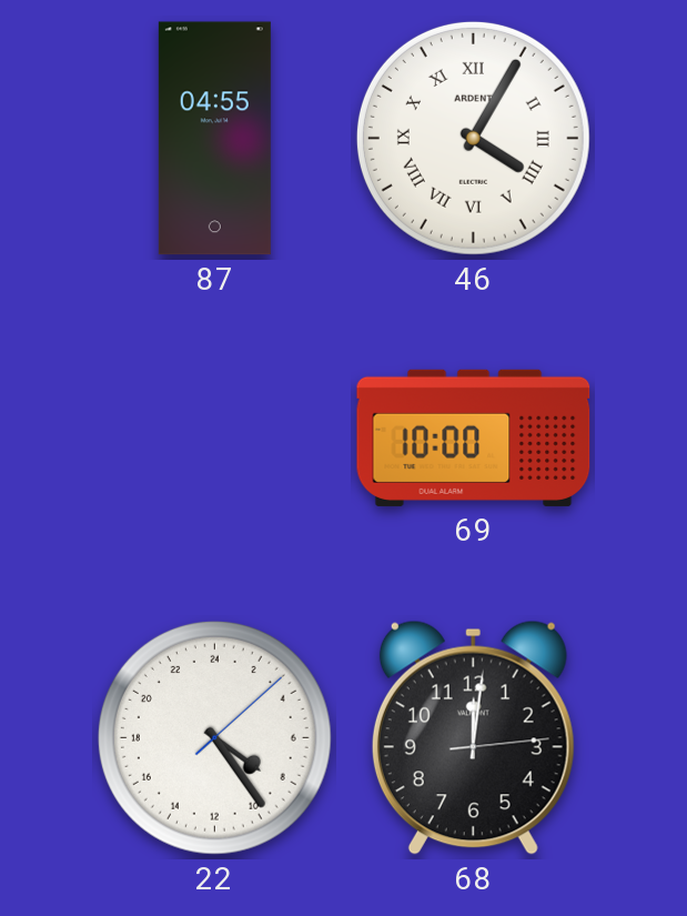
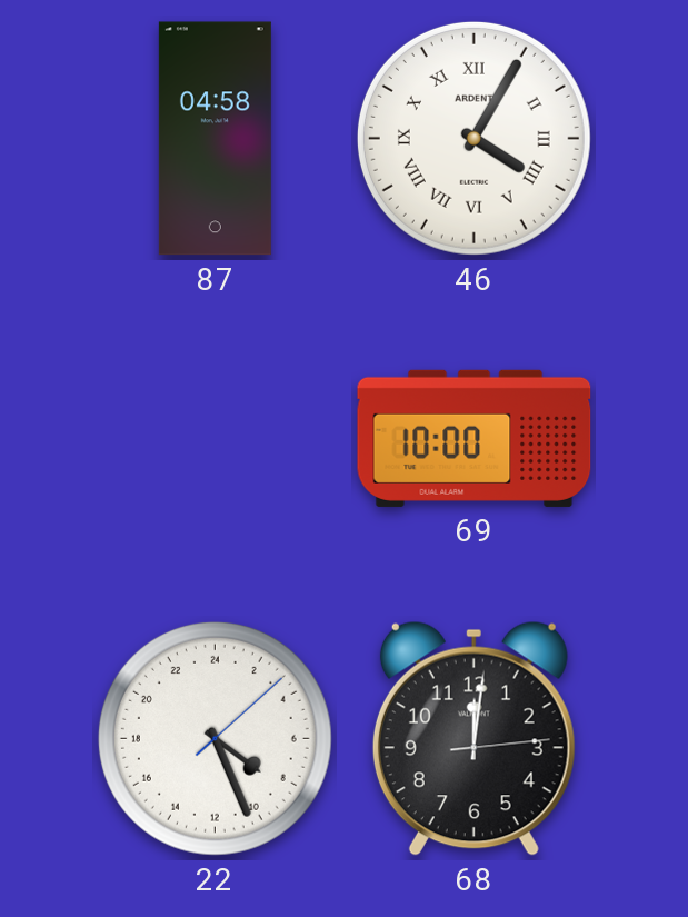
87: 04:55 -> 04:58
22: 8:24 -> 8:26
